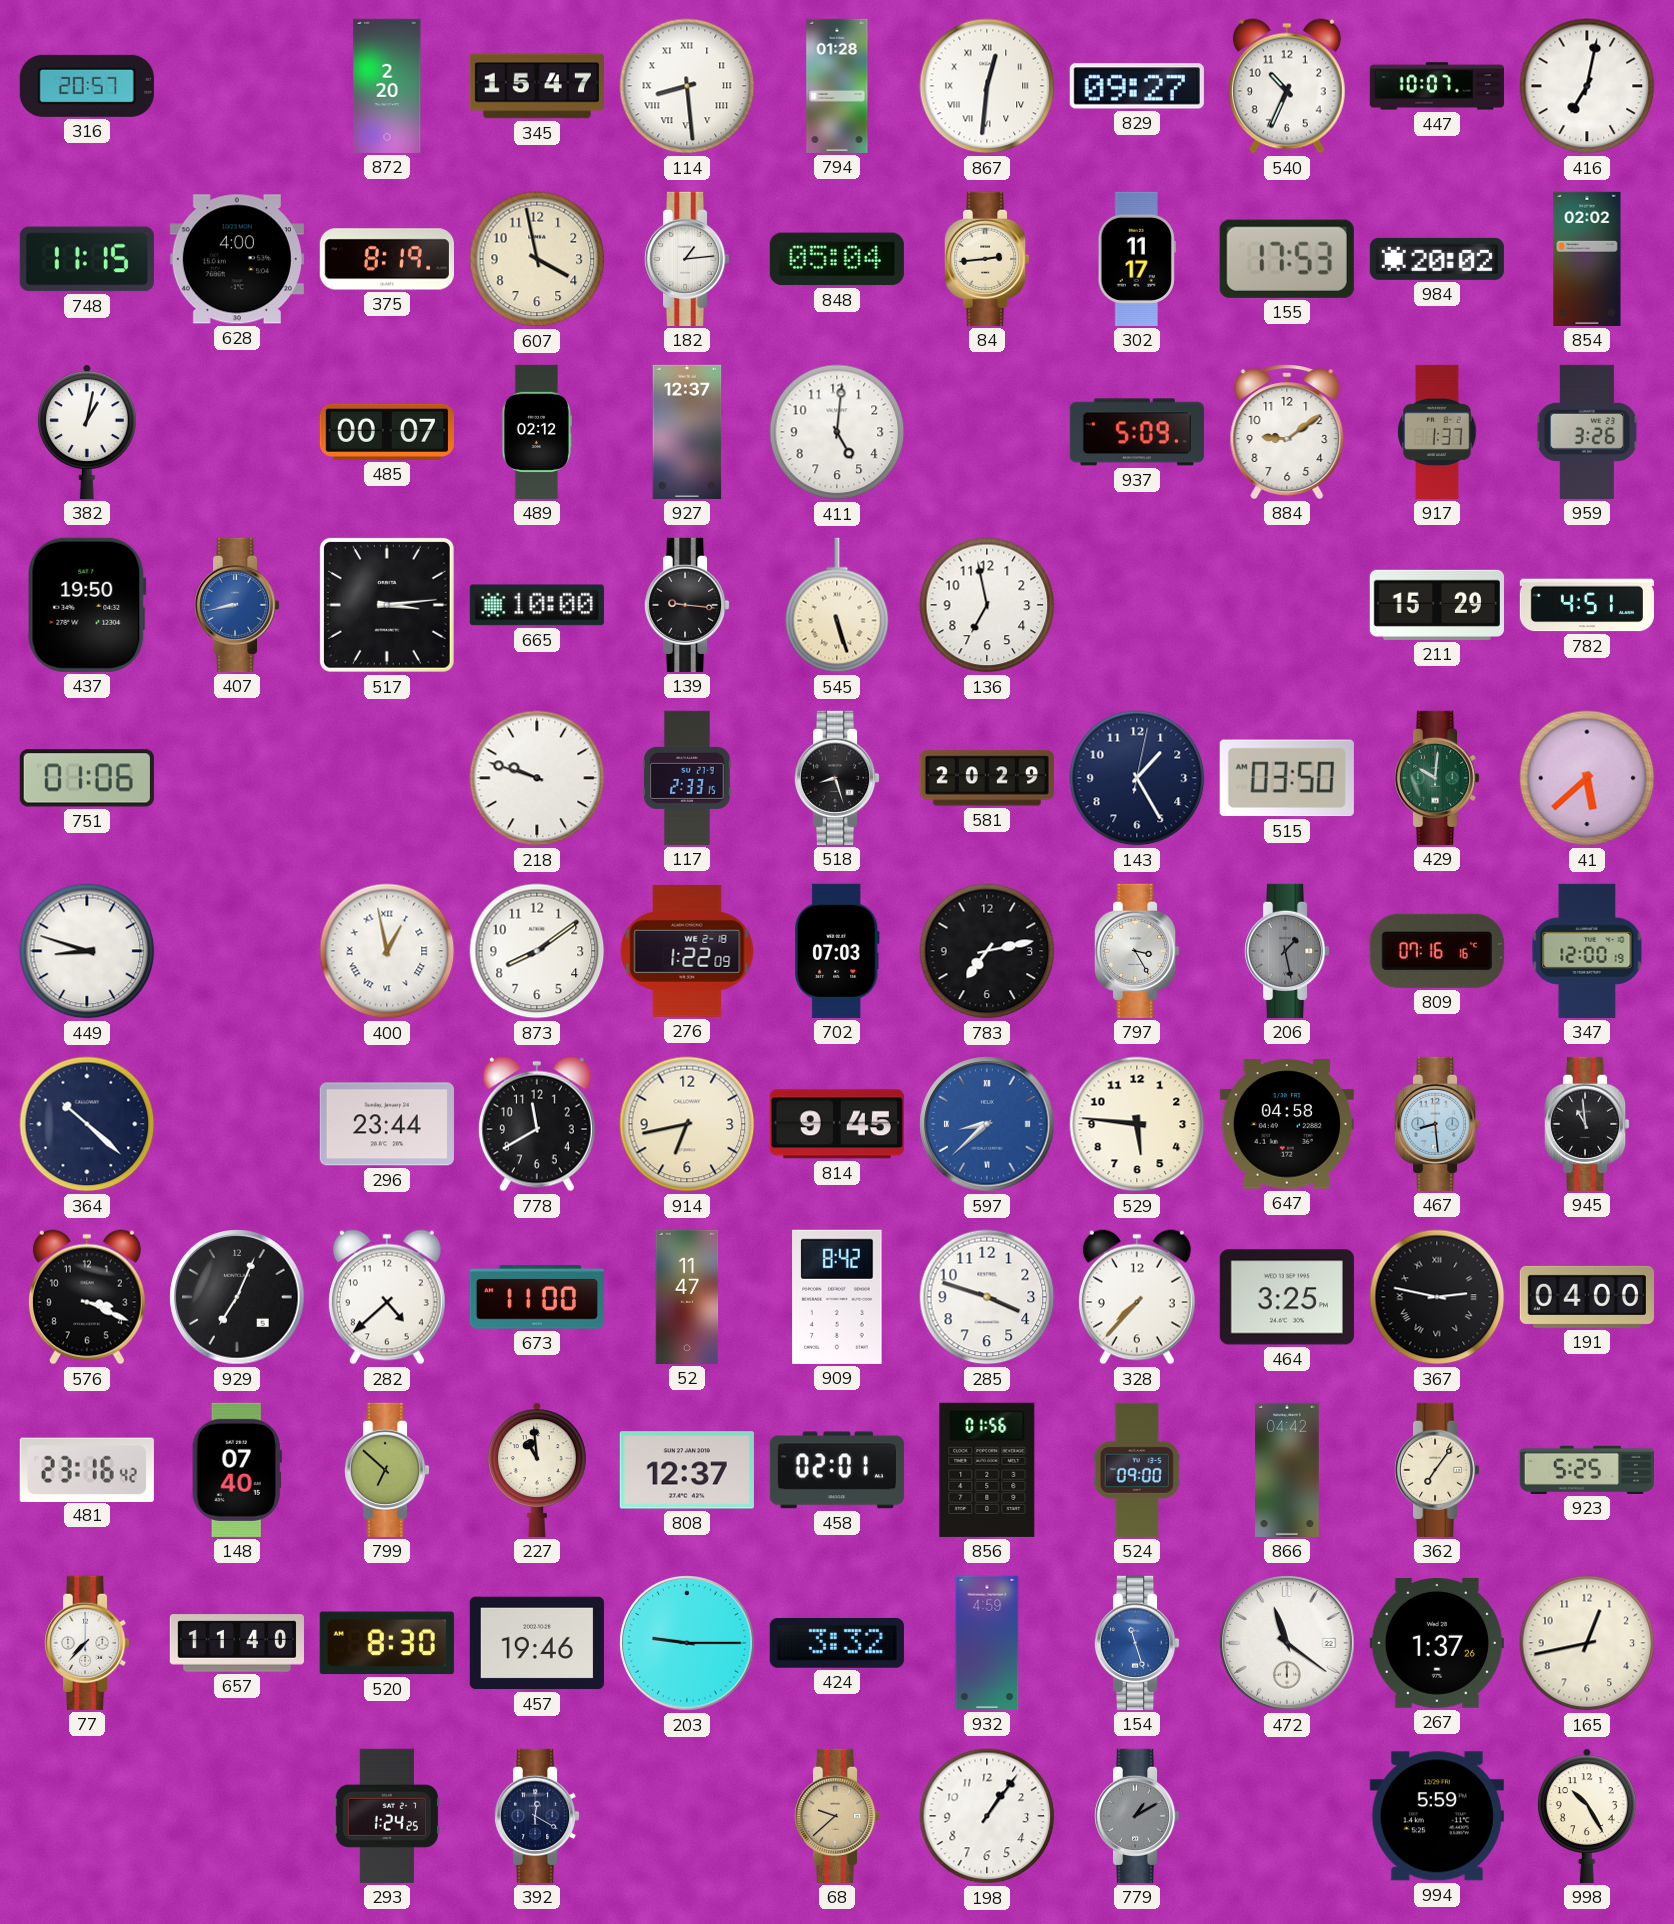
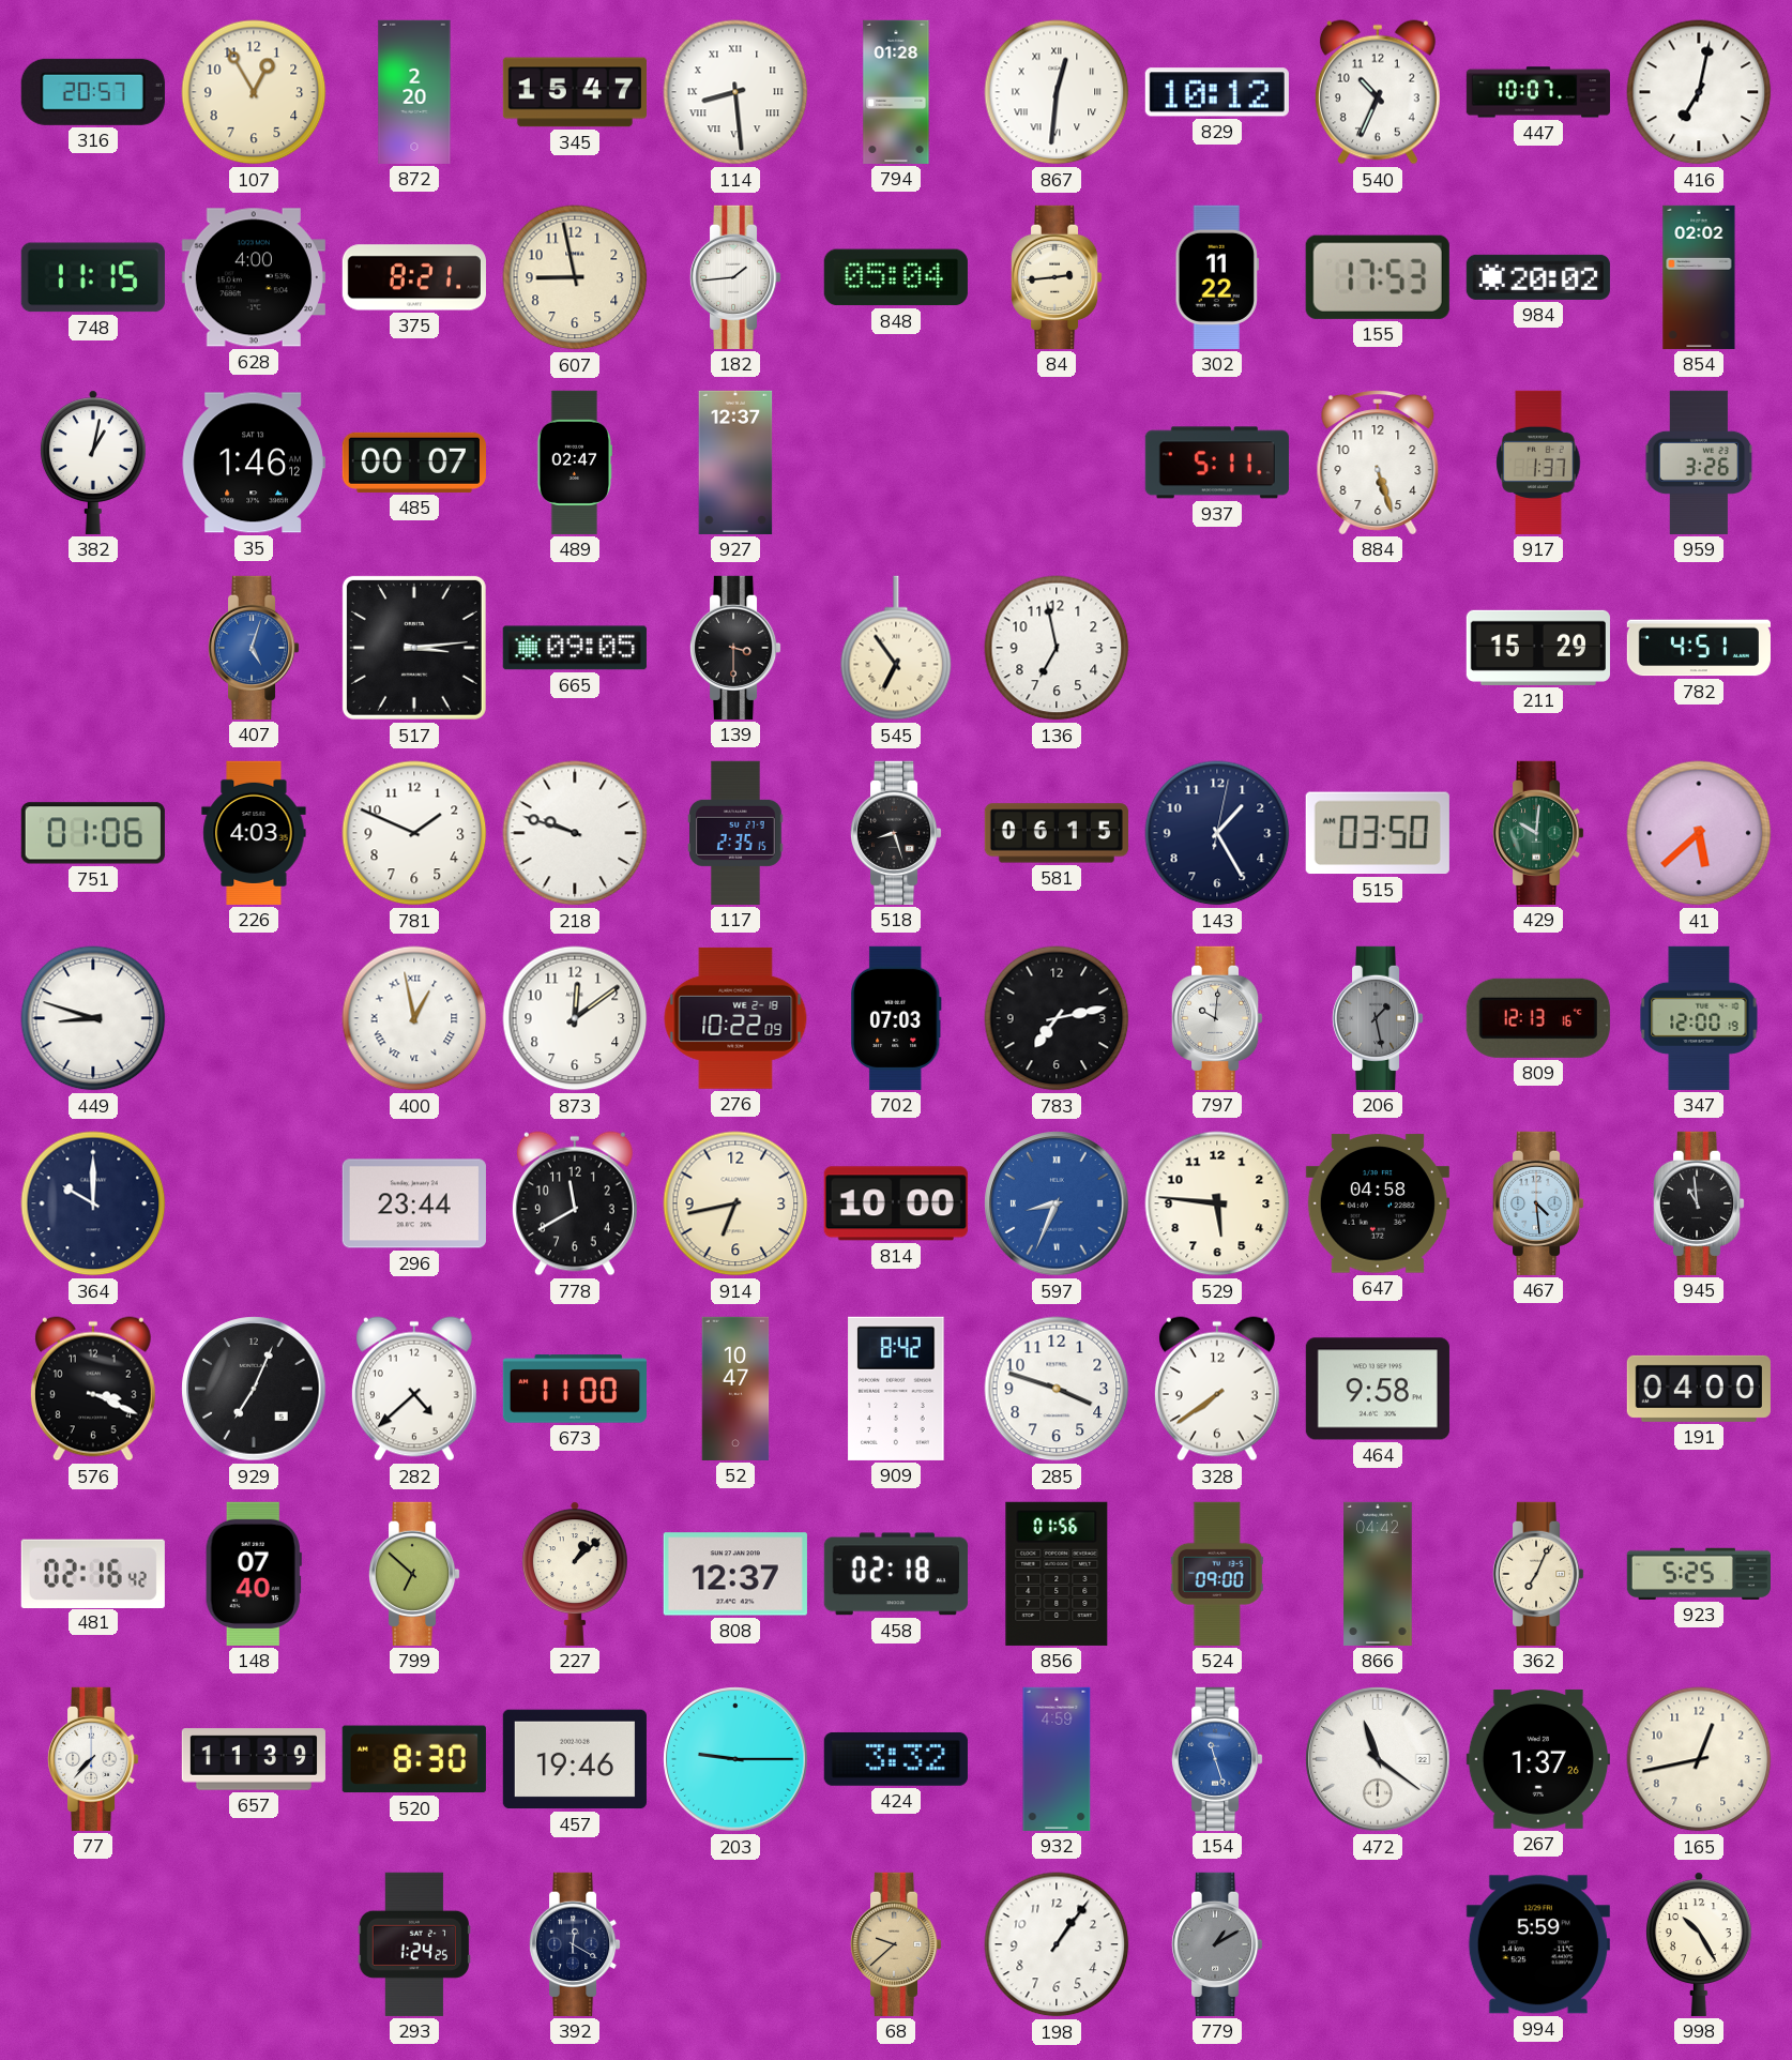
107: none -> 12:55
829: 09:27 -> 10:12
375: 8:19 -> 8:21
607: 3:58 -> 8:58
182: 1:14 -> 1:44
302: 11:17 -> 11:22
35: none -> 1:46
489: 02:12 -> 02:47
411: 5:01 -> none
937: 5:09 -> 5:11
884: 9:09 -> 5:27
437: 19:50 -> none
407: 8:43 -> 5:03
665: 10:00 -> 09:05
139: 9:16 -> 3:30
545: 5:27 -> 6:54
226: none -> 4:03
781: none -> 1:49
117: 2:33 -> 2:35
581: 20:29 -> 06:15
873: 8:09 -> 12:09
276: 1:22 -> 10:22
797: 3:25 -> 10:01
809: 07:16 -> 12:13
364: 10:22 -> 10:00
814: 9:45 -> 10:00
597: 8:38 -> 8:34
467: 8:29 -> 4:29
52: 11:47 -> 10:47
328: 7:37 -> 7:39
464: 3:25 -> 9:58
367: 2:47 -> none
481: 23:16 -> 02:16
227: 10:59 -> 1:08
458: 02:01 -> 02:18
362: 7:06 -> 7:04
657: 11:40 -> 11:39
